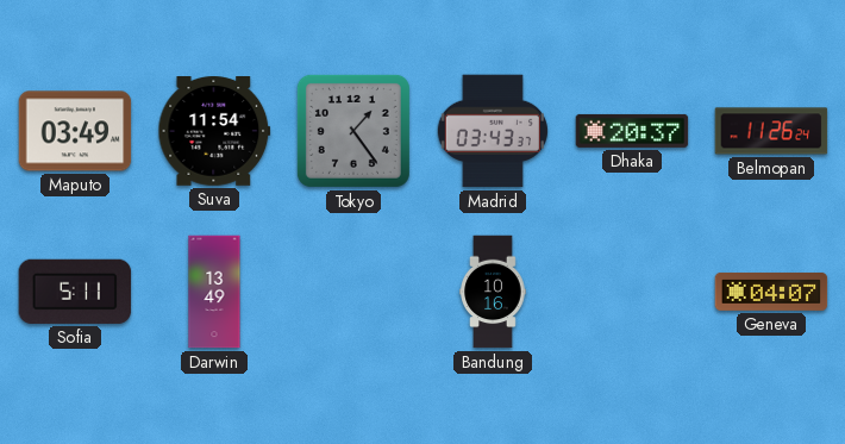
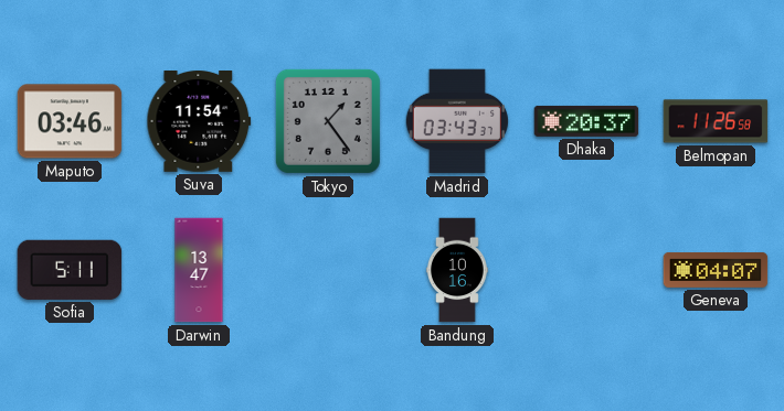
Maputo: 03:49 -> 03:46
Belmopan: 11:26:24 -> 11:26:58
Darwin: 13:49 -> 13:47
